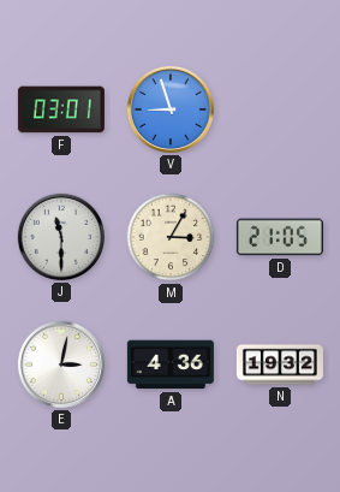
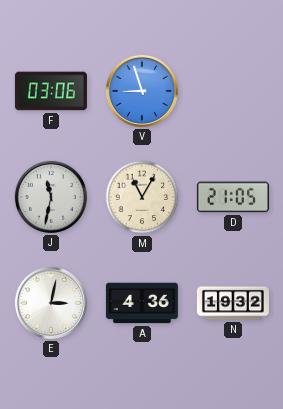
F: 03:01 -> 03:06
J: 11:30 -> 11:32
M: 3:05 -> 11:05
